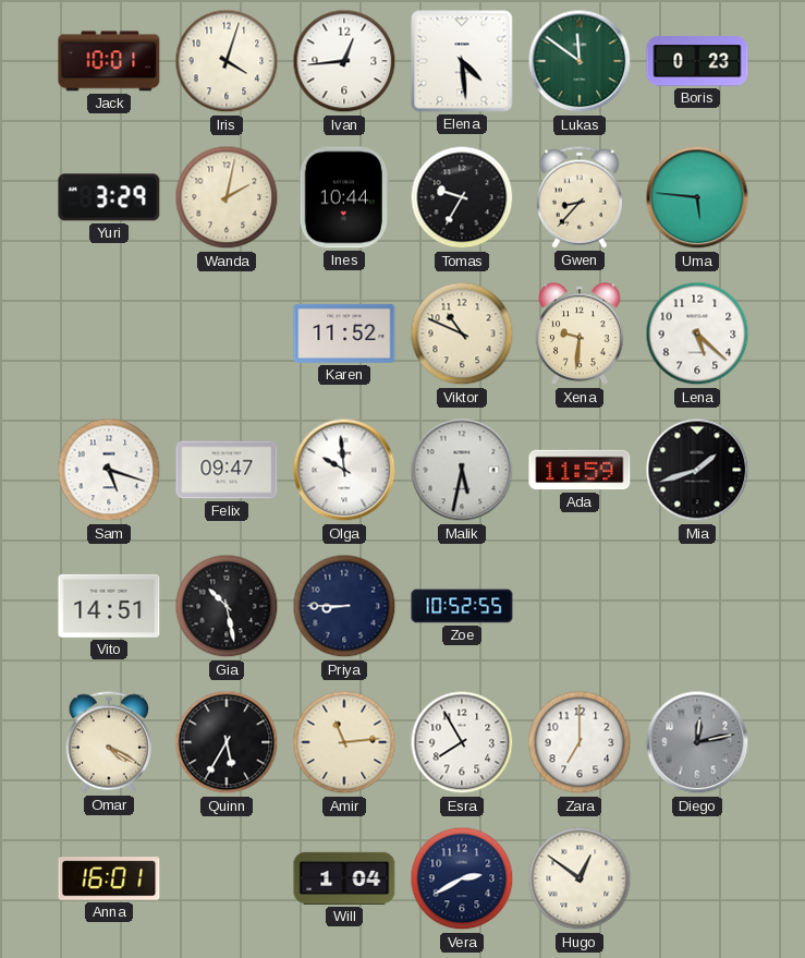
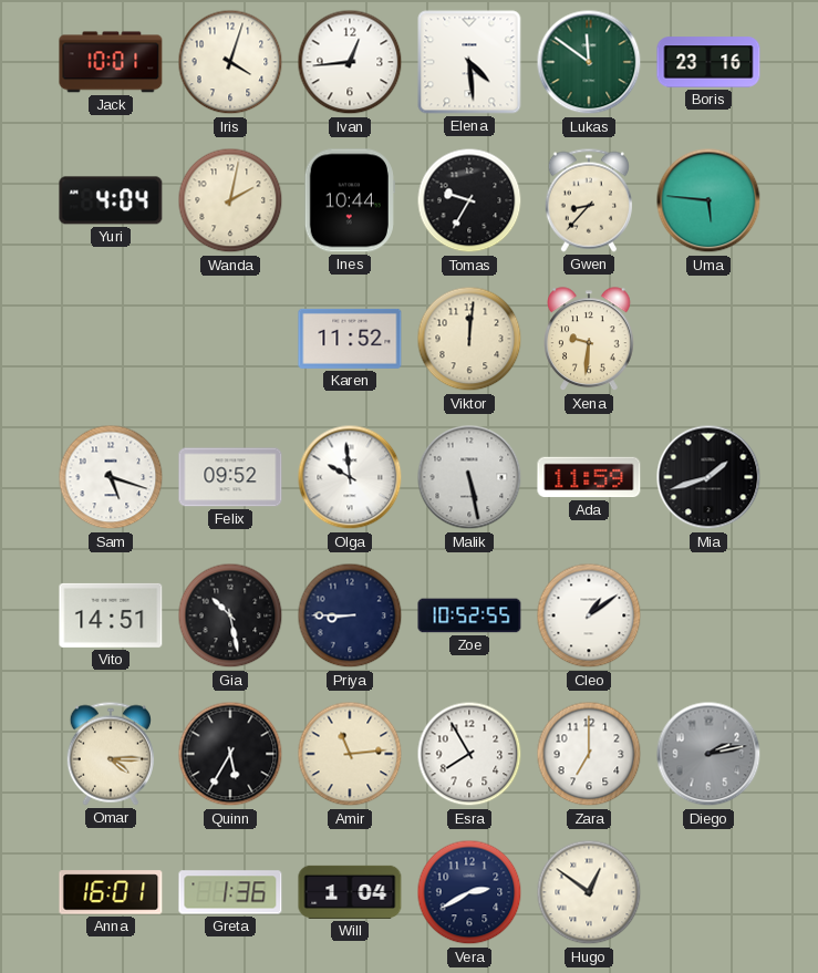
Boris: 0:23 -> 23:16
Yuri: 3:29 -> 4:04
Viktor: 10:49 -> 12:01
Lena: 5:22 -> none
Felix: 09:47 -> 09:52
Malik: 5:32 -> 5:28
Cleo: none -> 1:09
Omar: 4:20 -> 4:15
Diego: 12:13 -> 2:13
Greta: none -> 1:36
